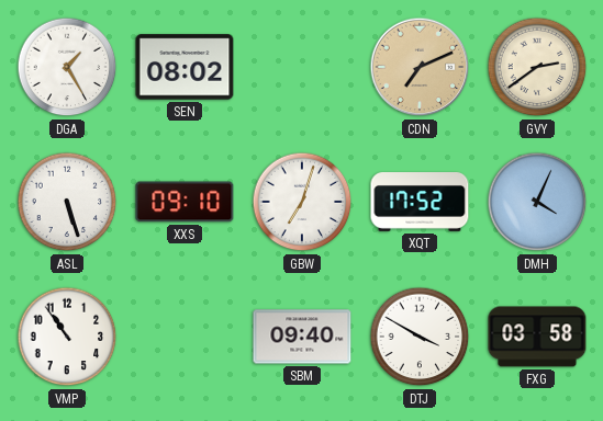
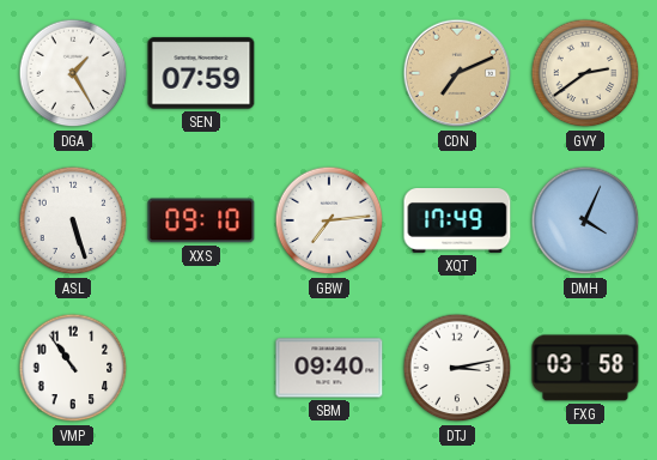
SEN: 08:02 -> 07:59
GBW: 7:03 -> 7:14
XQT: 17:52 -> 17:49
DTJ: 3:50 -> 3:13
